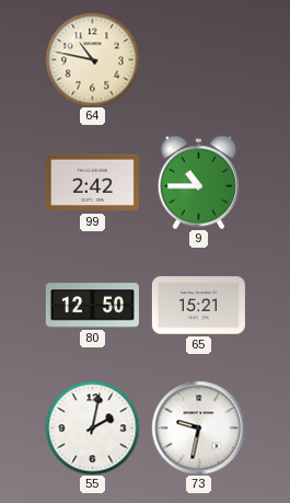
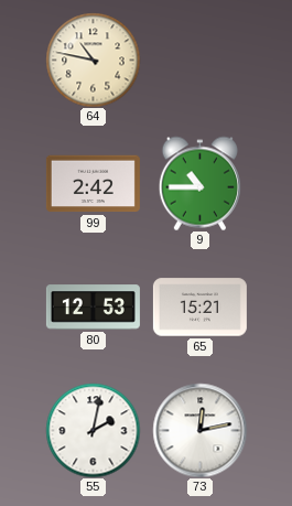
80: 12:50 -> 12:53
73: 9:32 -> 12:13
